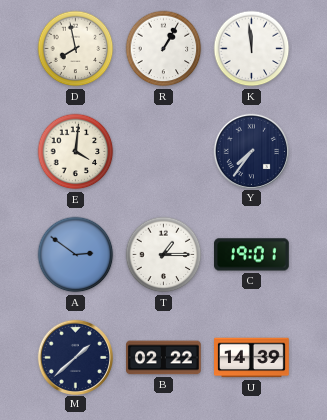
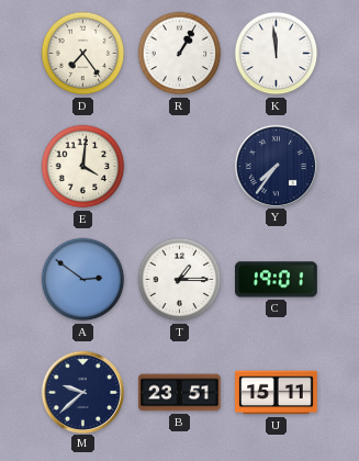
D: 7:58 -> 7:24
M: 1:38 -> 9:38
B: 02:22 -> 23:51
U: 14:39 -> 15:11
